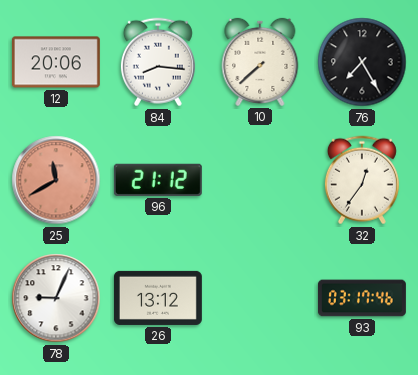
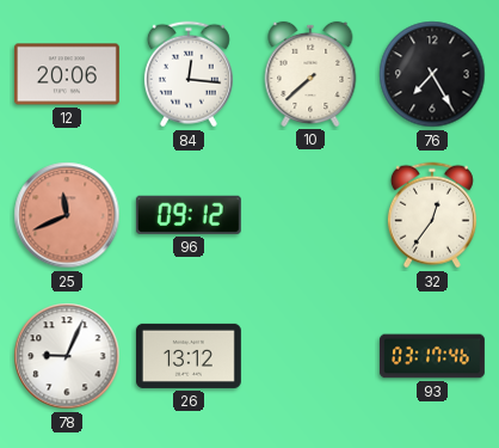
84: 8:16 -> 12:16
25: 11:40 -> 11:41
96: 21:12 -> 09:12
